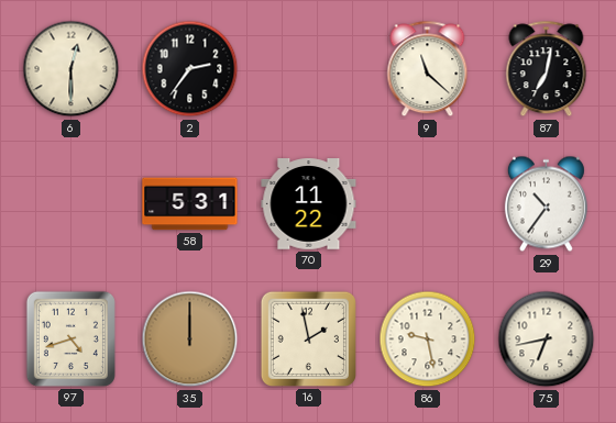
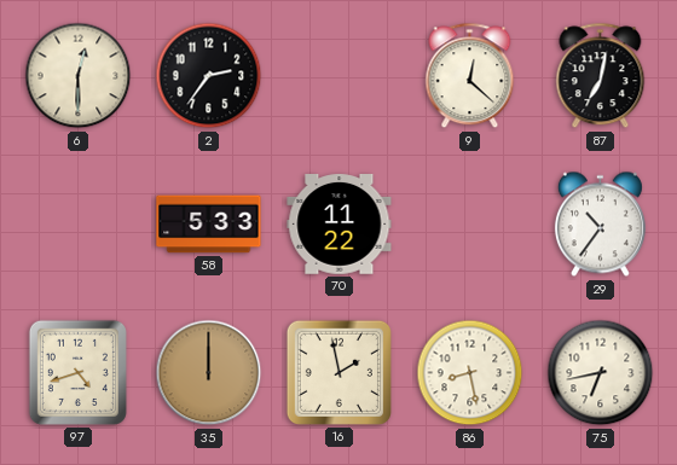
9: 11:22 -> 12:22
58: 5:31 -> 5:33
86: 9:28 -> 8:28
